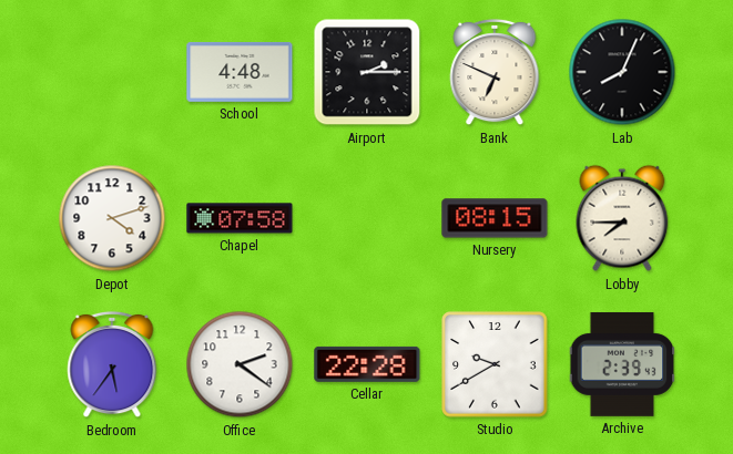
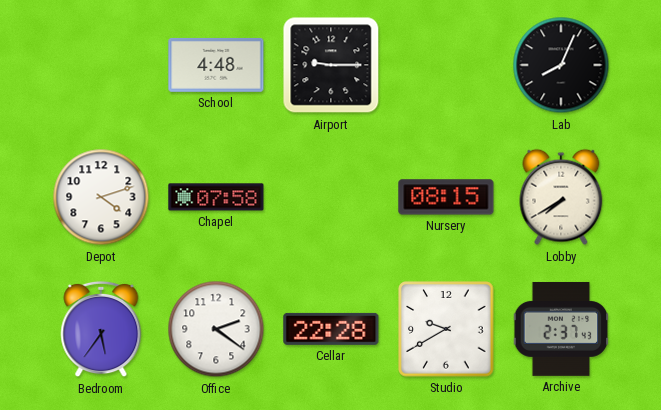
Airport: 2:15 -> 9:15
Bank: 6:49 -> none
Lobby: 7:45 -> 7:40
Archive: 2:39 -> 2:37
